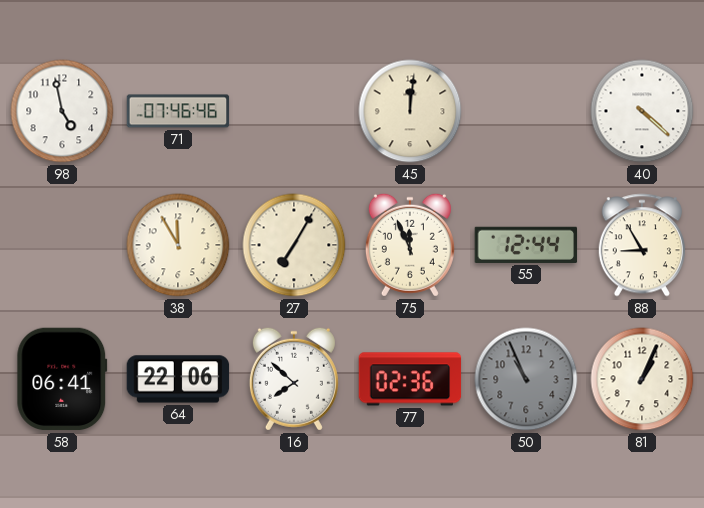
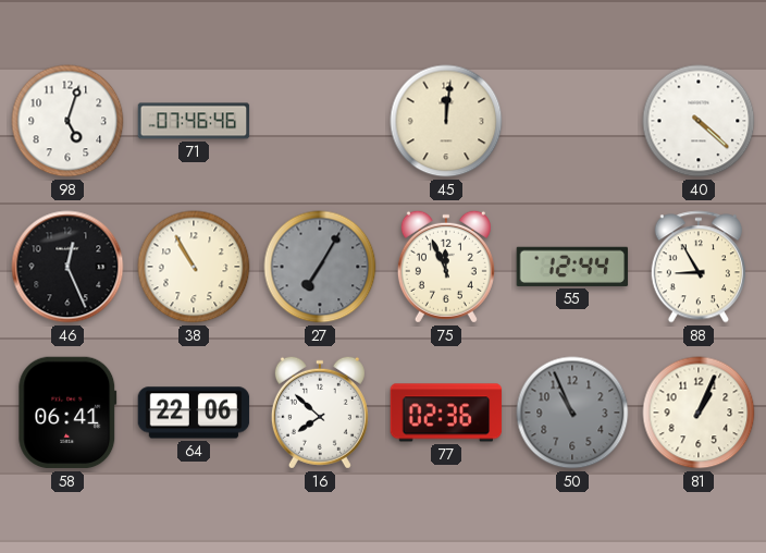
98: 4:58 -> 5:03
46: none -> 12:26
38: 11:55 -> 10:55
27 dial: cream -> grey
